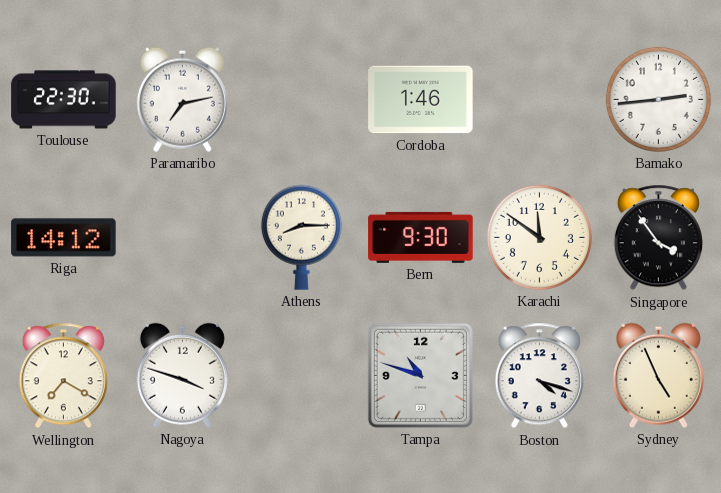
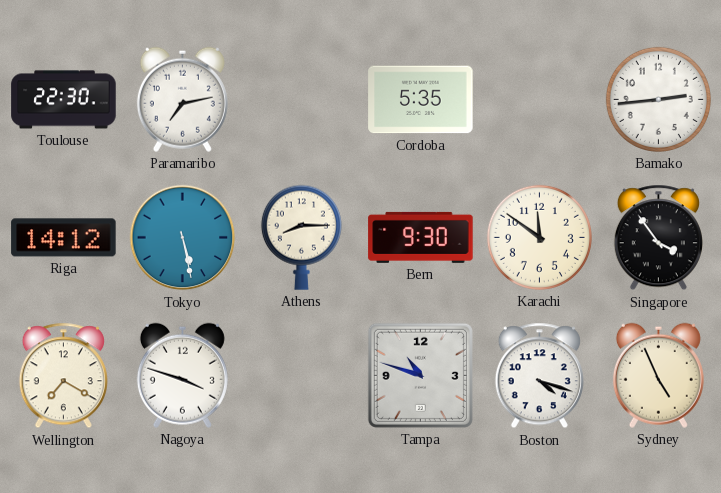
Cordoba: 1:46 -> 5:35
Tokyo: none -> 5:28
